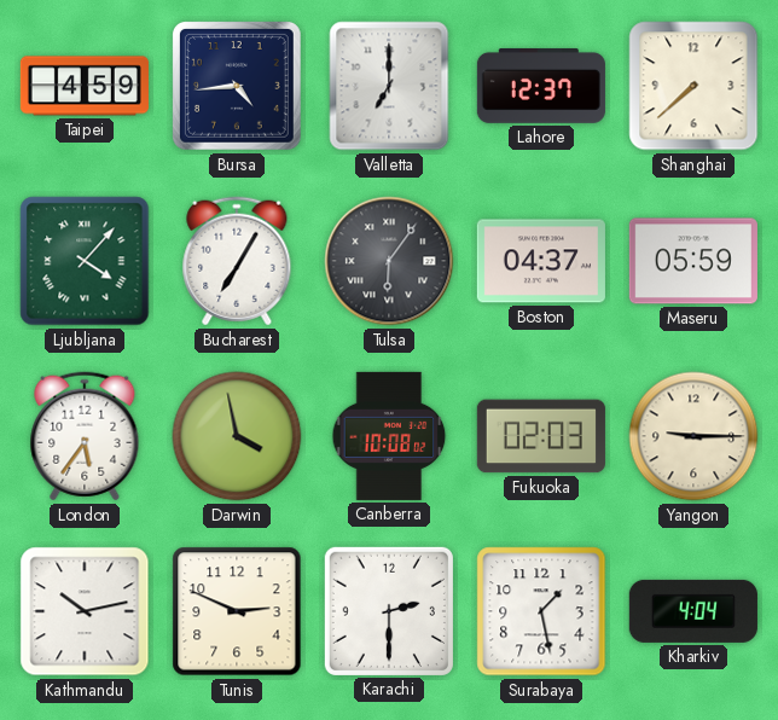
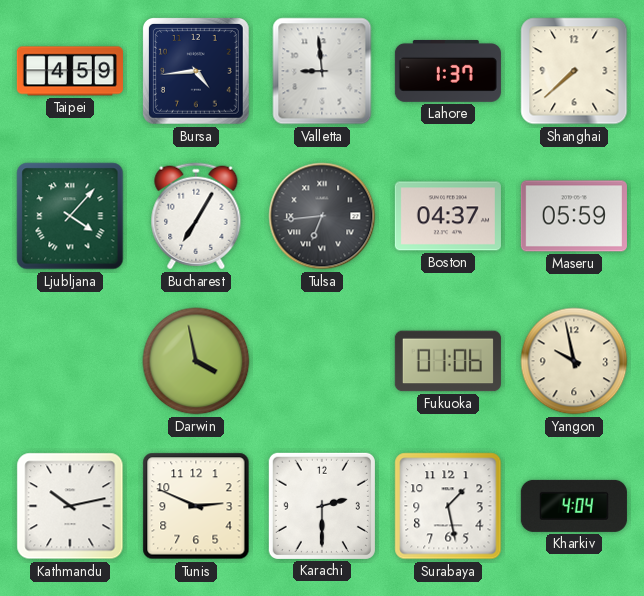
Valletta: 7:00 -> 8:59
Lahore: 12:37 -> 1:37
Tulsa: 6:06 -> 6:44
London: 5:36 -> none
Canberra: 10:08 -> none
Fukuoka: 02:03 -> 01:06
Yangon: 9:15 -> 9:58
